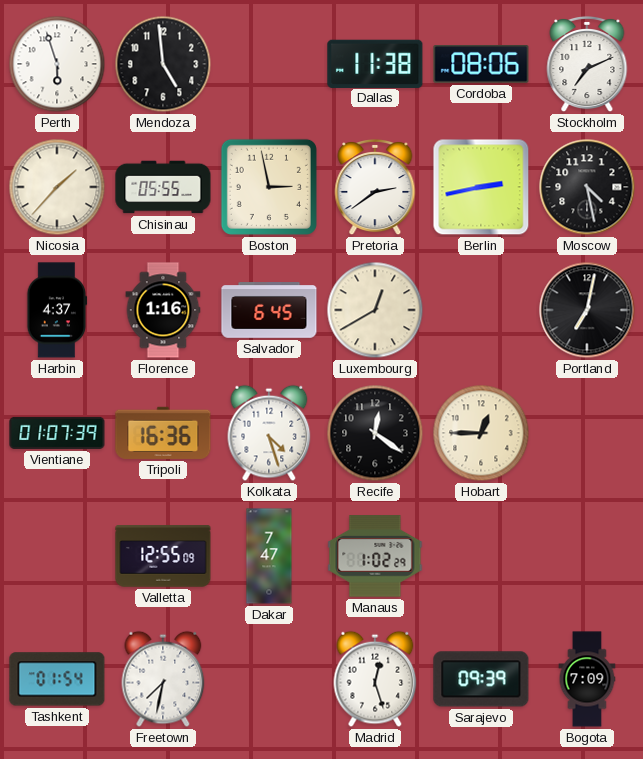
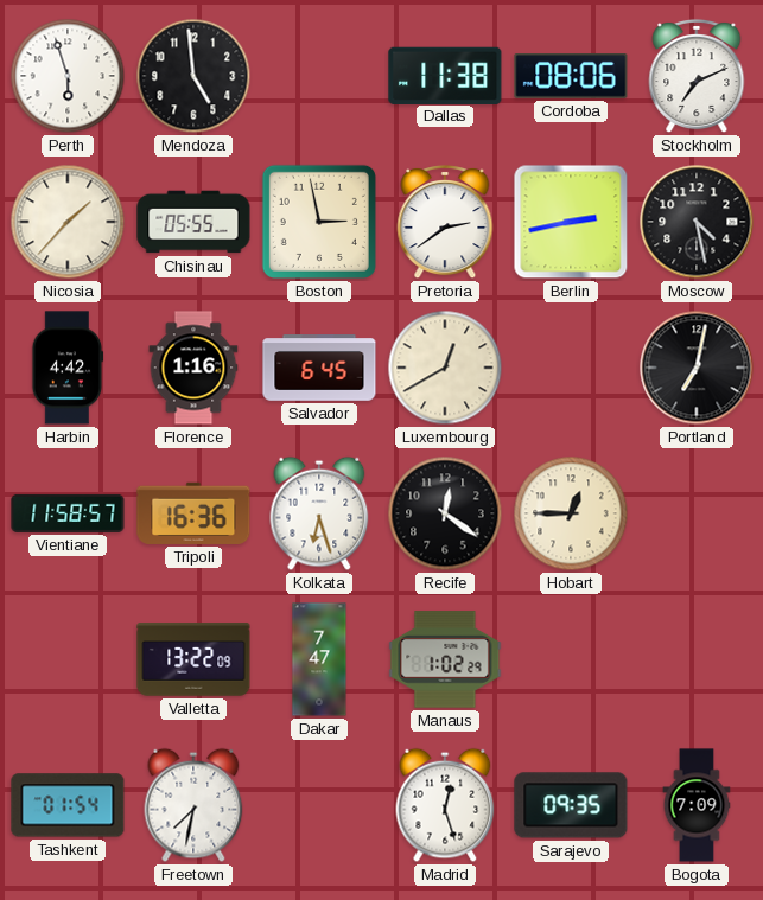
Harbin: 4:37 -> 4:42
Vientiane: 01:07 -> 11:58
Kolkata: 4:27 -> 6:27
Valletta: 12:55 -> 13:22
Sarajevo: 09:39 -> 09:35
